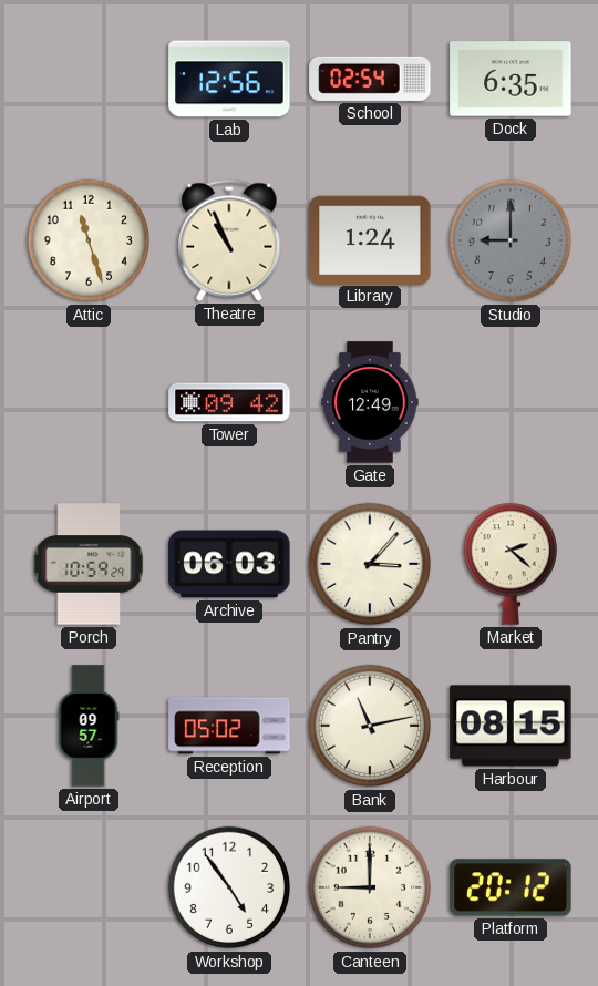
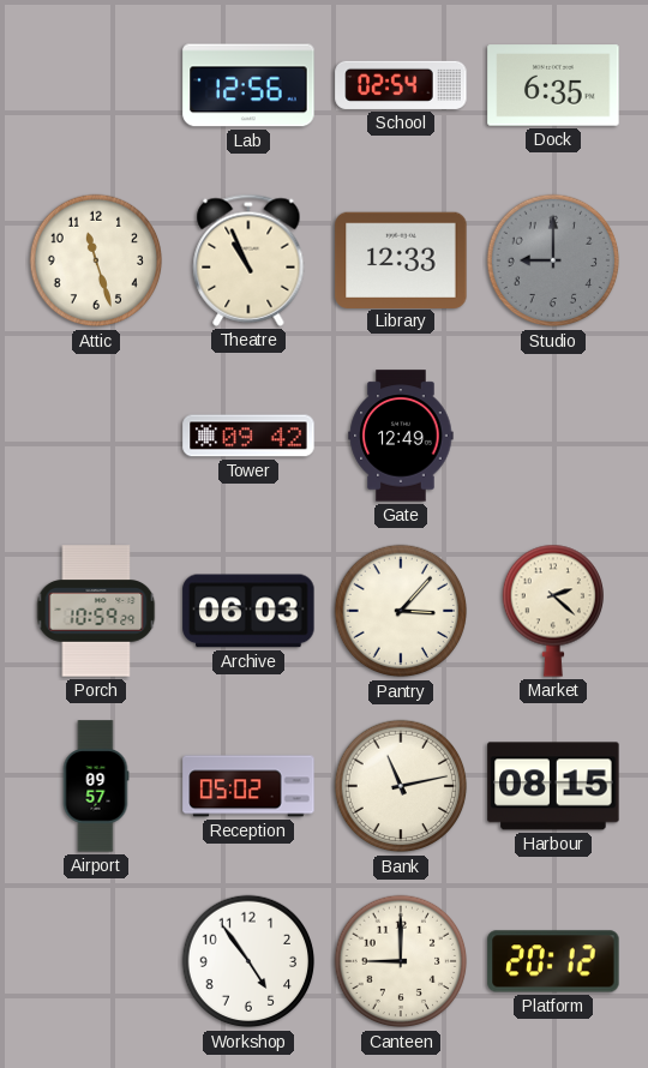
Library: 1:24 -> 12:33
